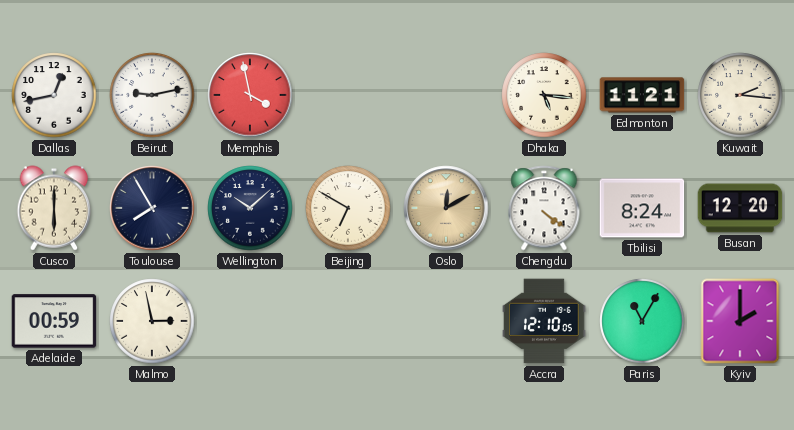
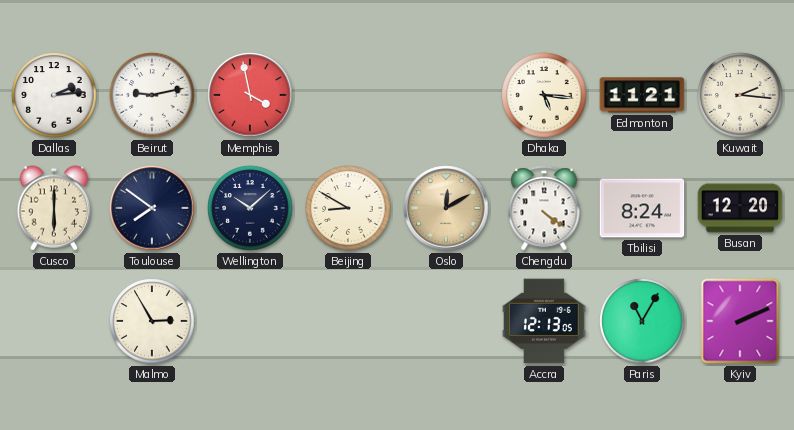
Dallas: 12:43 -> 2:14
Toulouse: 7:55 -> 7:51
Beijing: 6:50 -> 8:50
Adelaide: 00:59 -> none
Malmo: 2:58 -> 2:55
Accra: 12:10 -> 12:13
Kyiv: 2:00 -> 2:11
